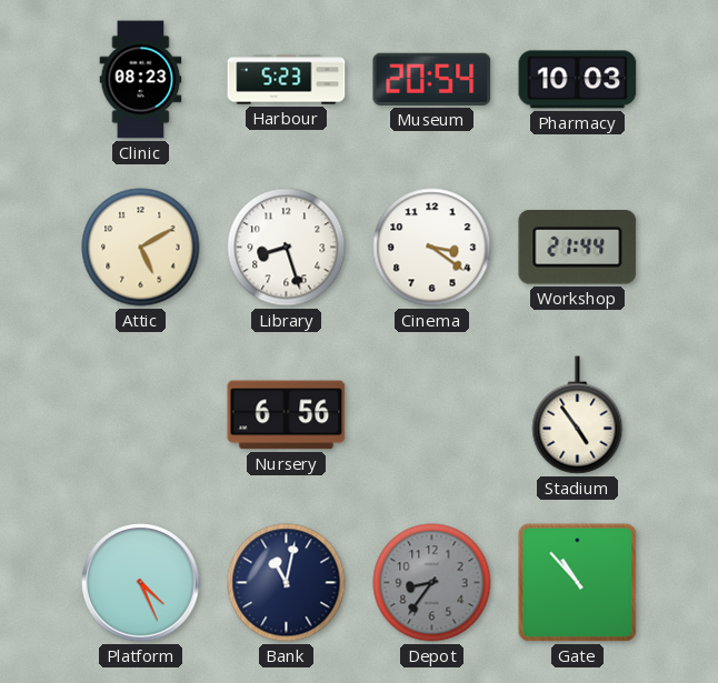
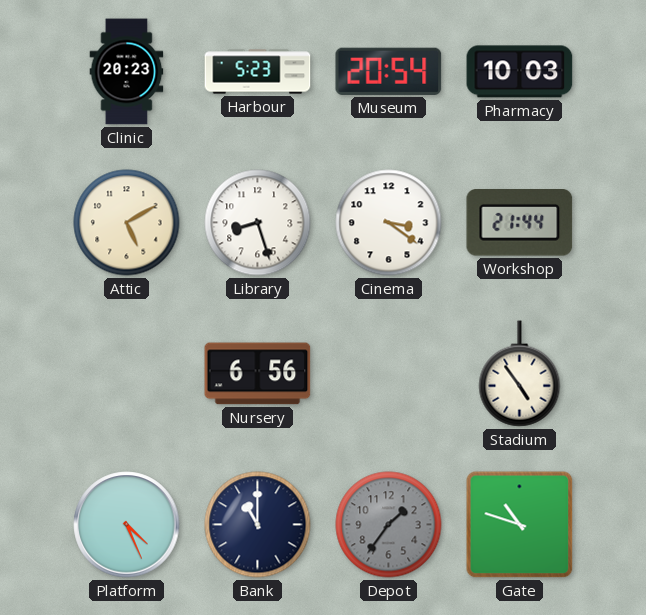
Clinic: 08:23 -> 20:23
Bank: 11:02 -> 11:00
Depot: 8:36 -> 1:36
Gate: 10:53 -> 10:48
